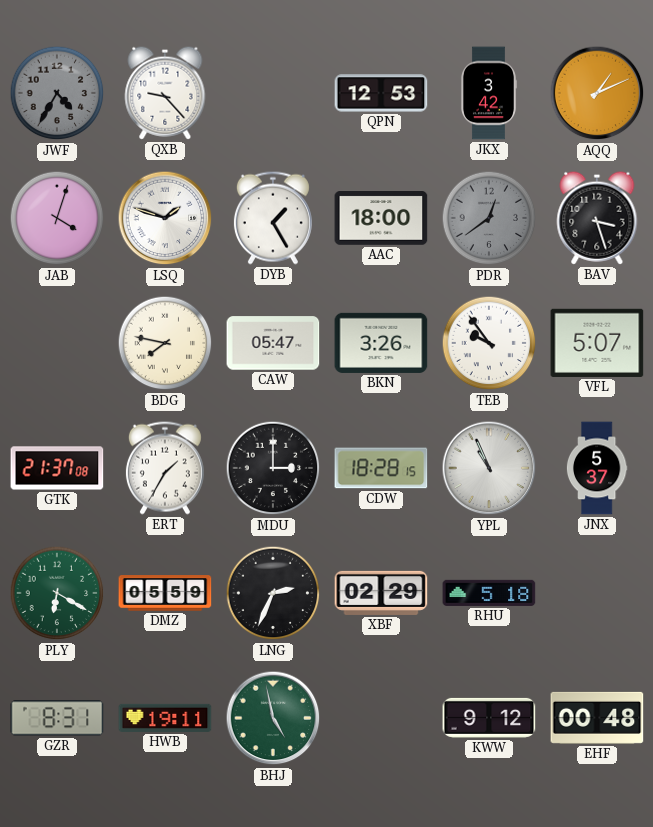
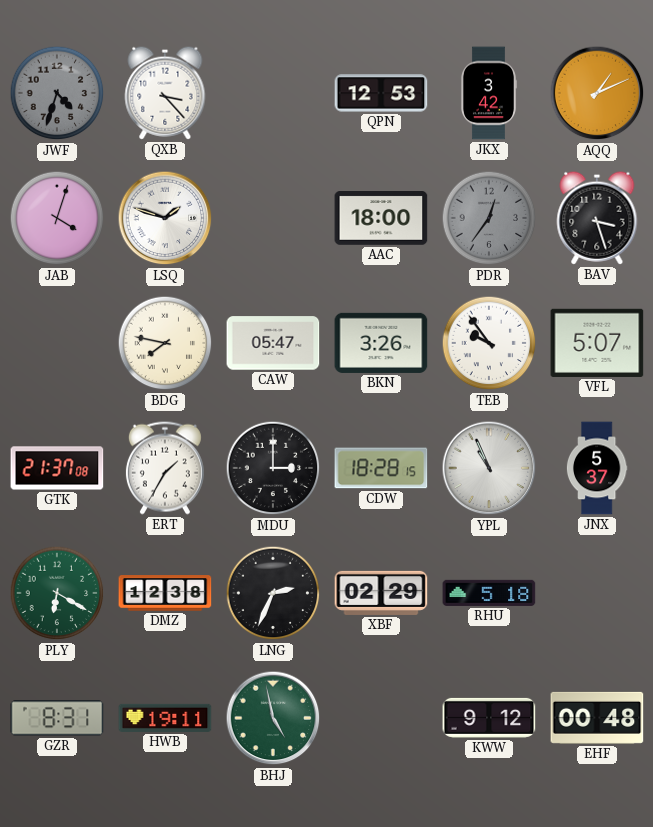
JWF: 4:35 -> 4:33
QXB: 9:23 -> 3:23
DYB: 1:25 -> none
PDR: 12:39 -> 12:36
DMZ: 05:59 -> 12:38
